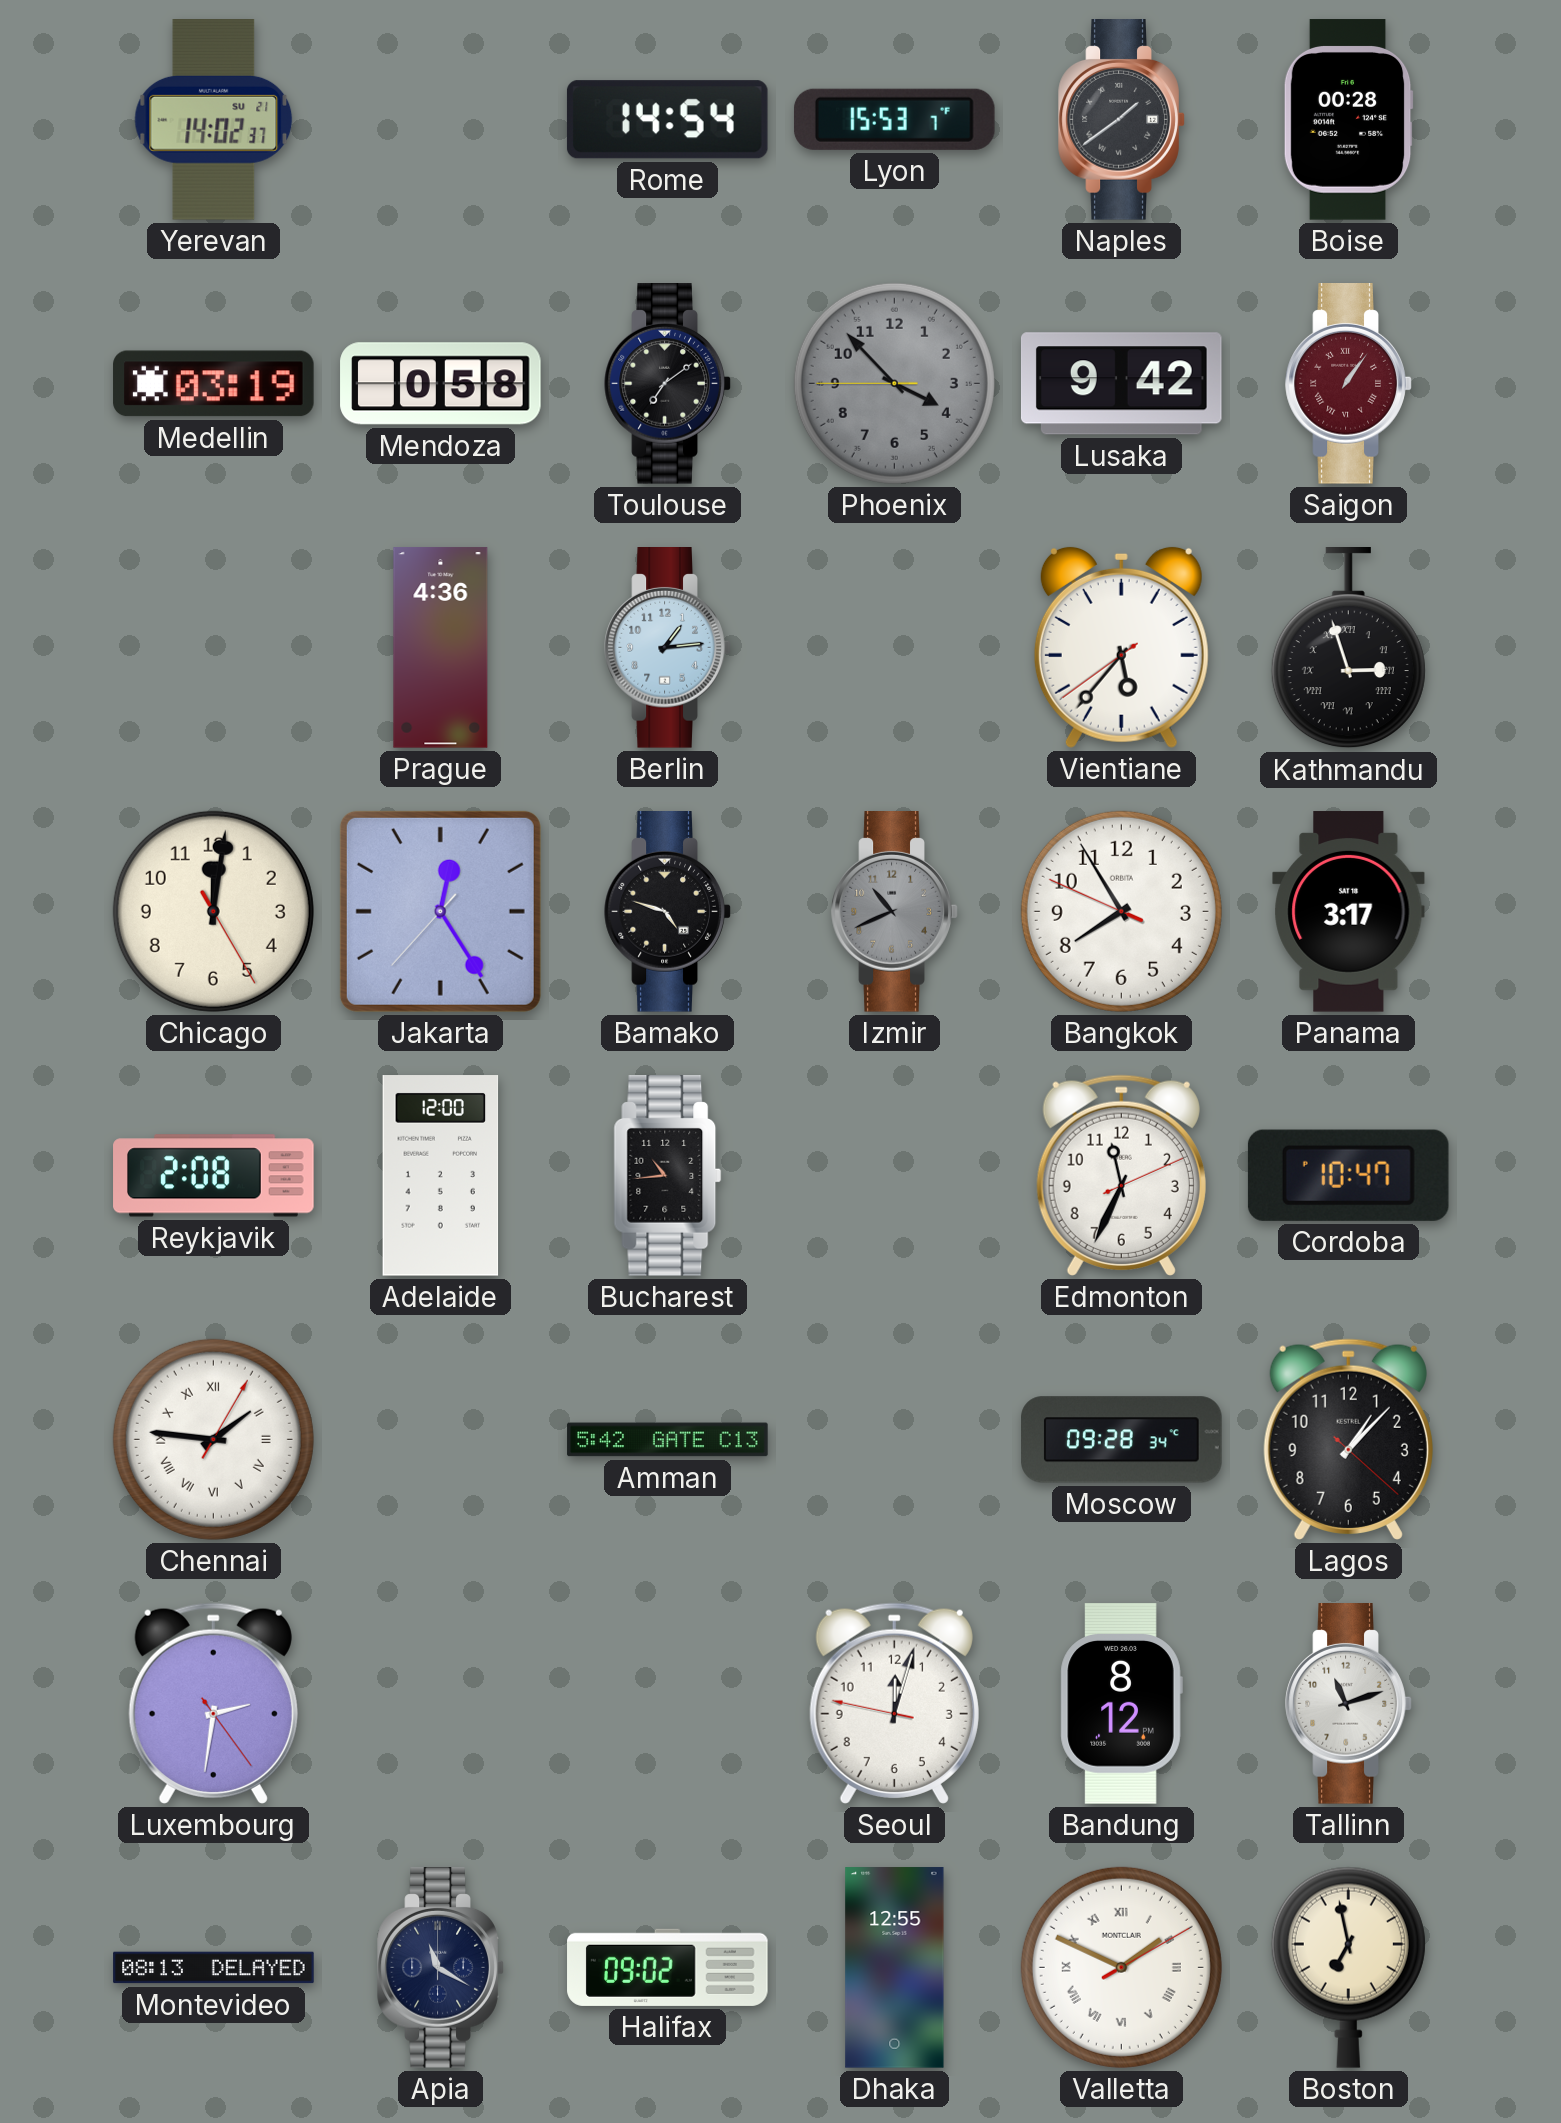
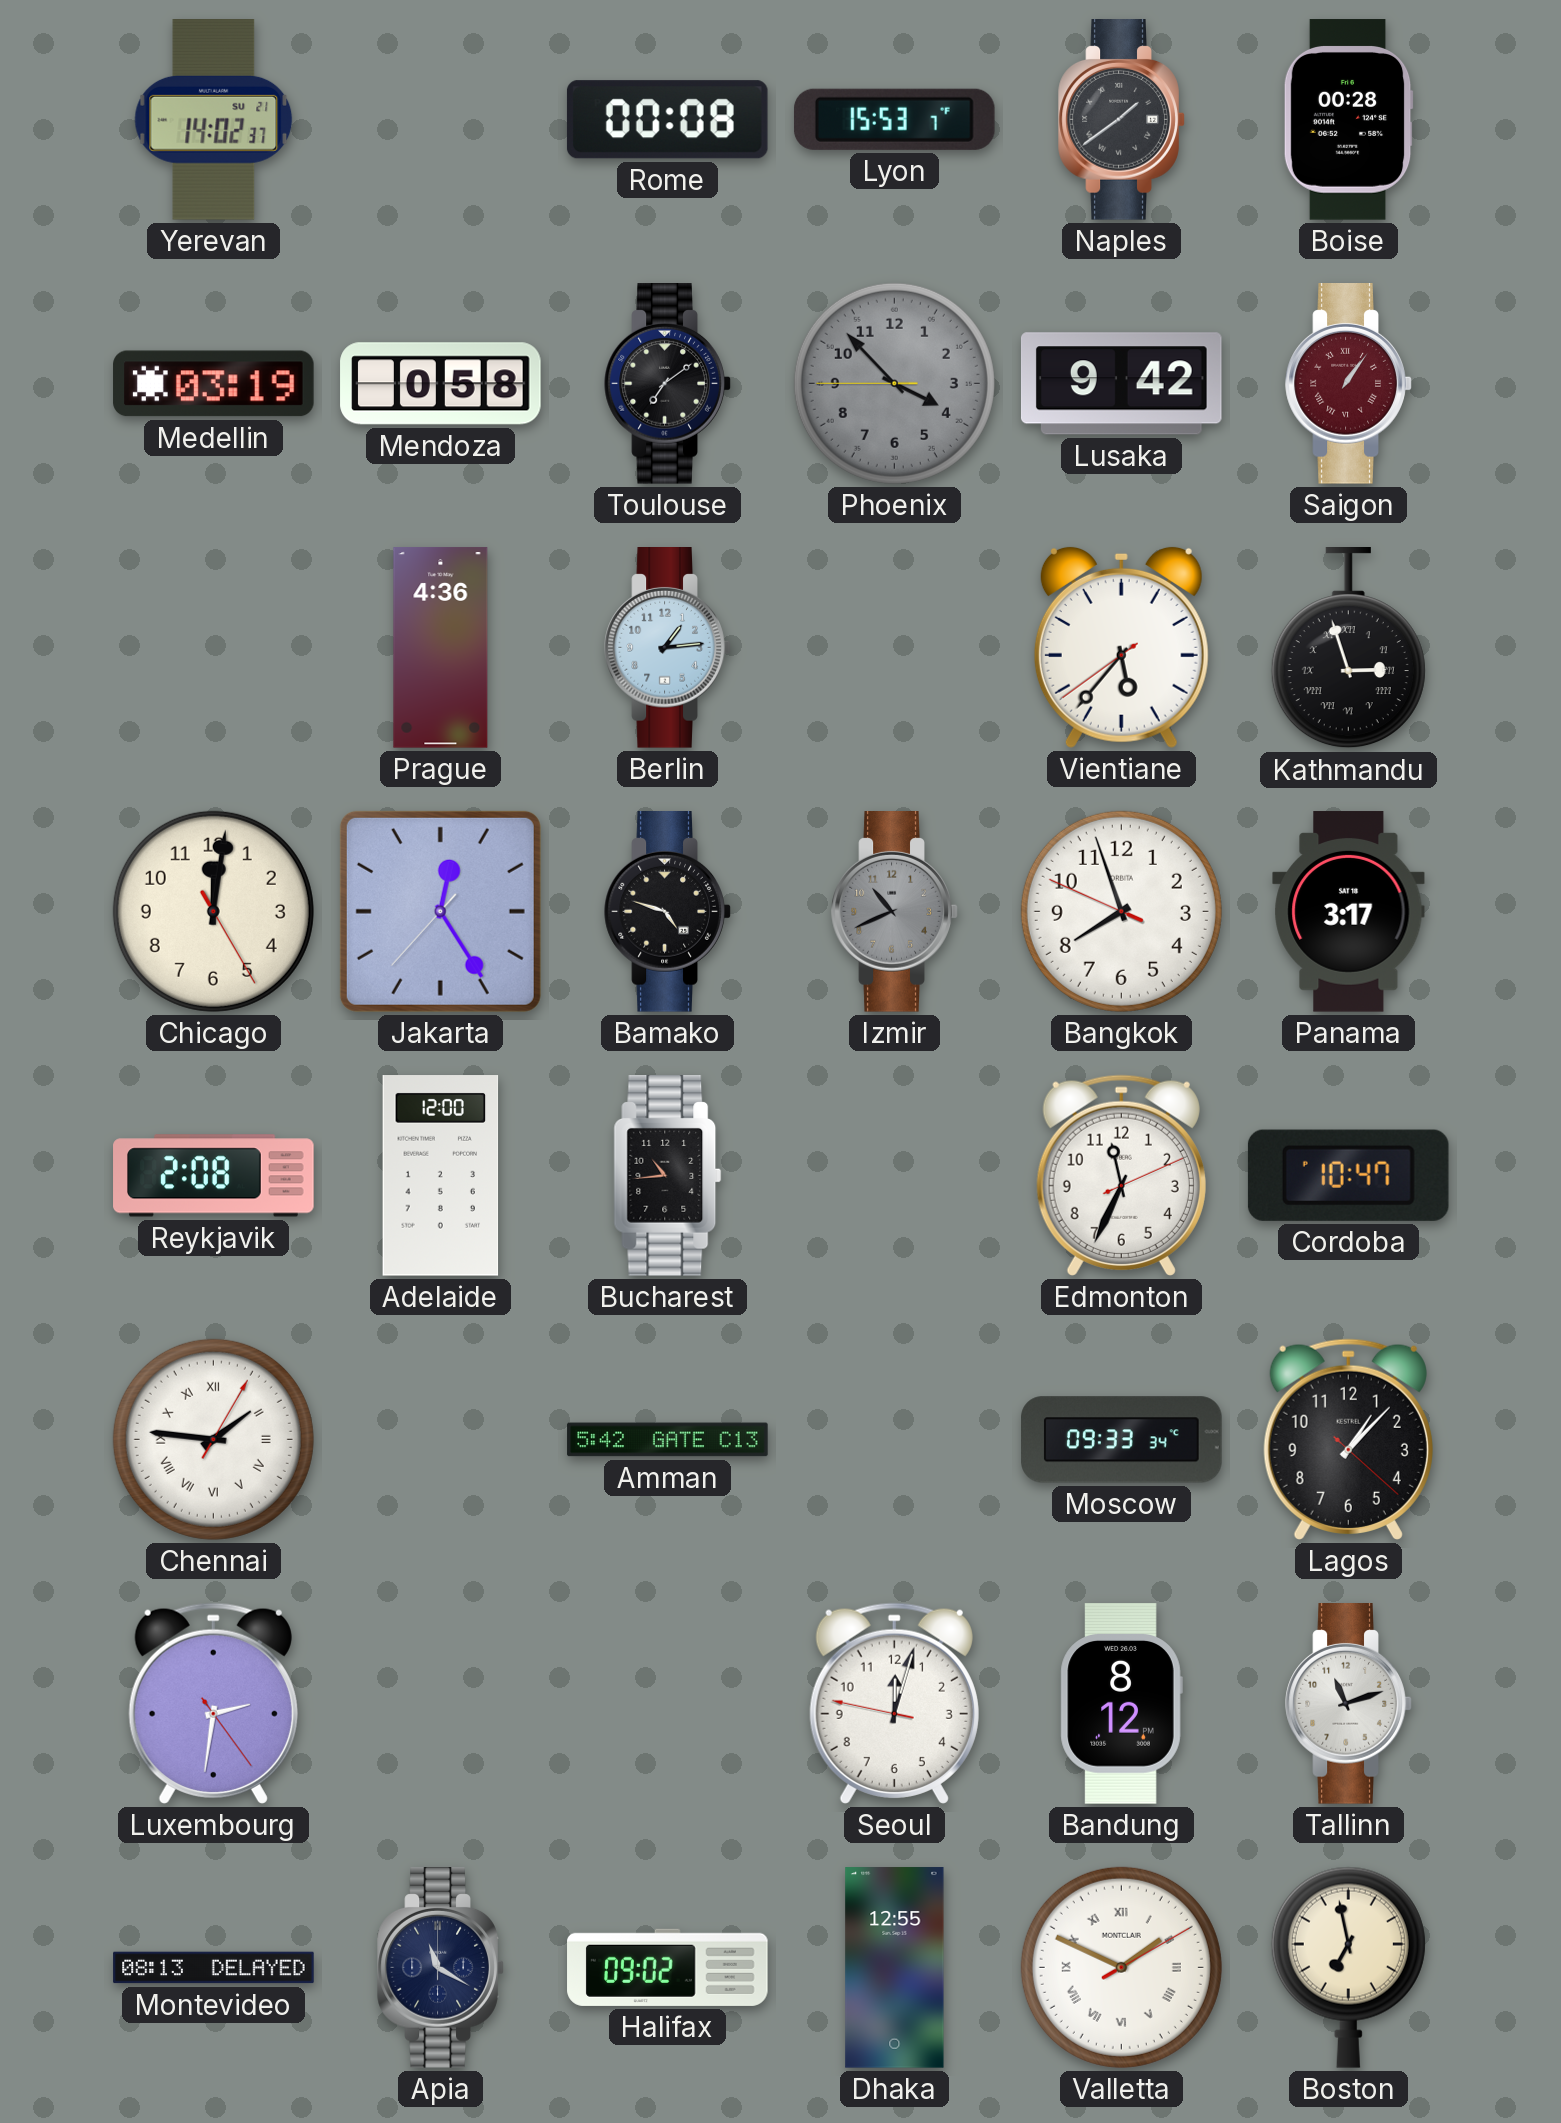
Rome: 14:54 -> 00:08
Bangkok: 7:54 -> 7:56
Moscow: 09:28 -> 09:33
